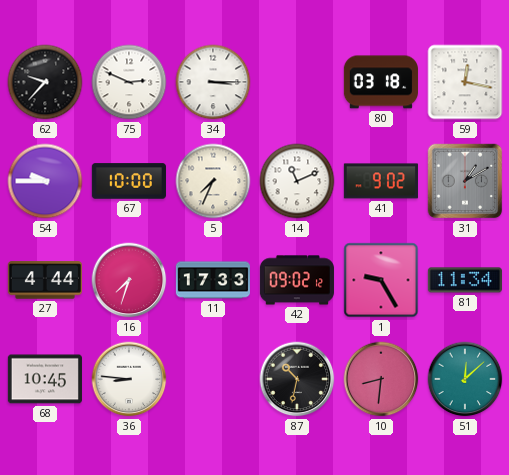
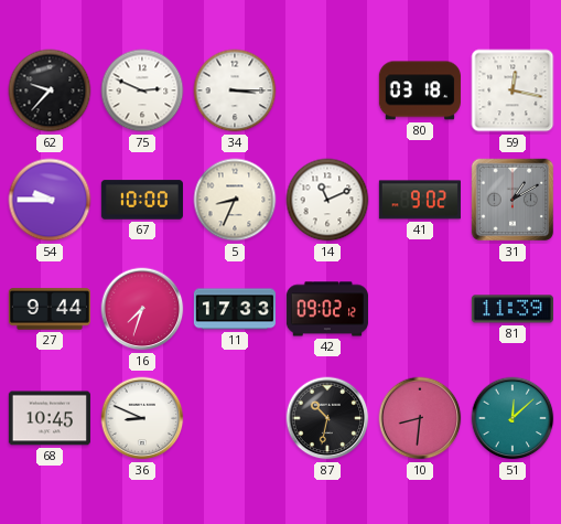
5: 7:34 -> 8:34
27: 4:44 -> 9:44
1: 9:25 -> none
81: 11:34 -> 11:39
36: 8:46 -> 8:49
